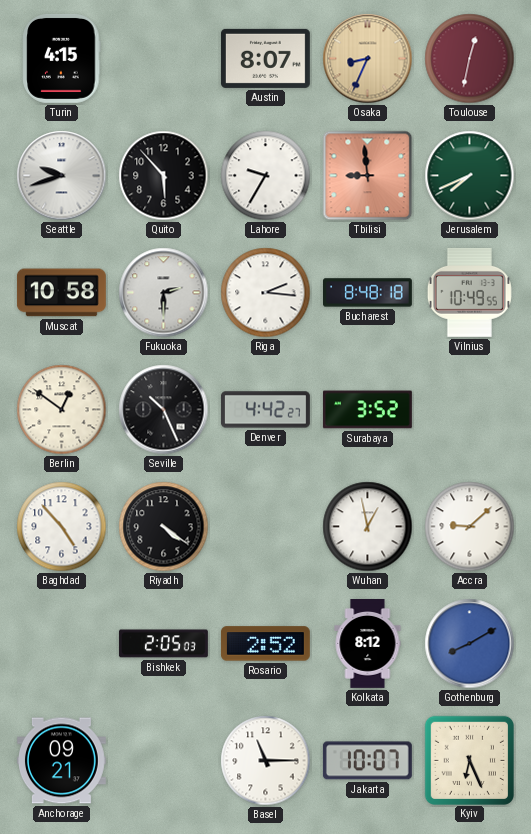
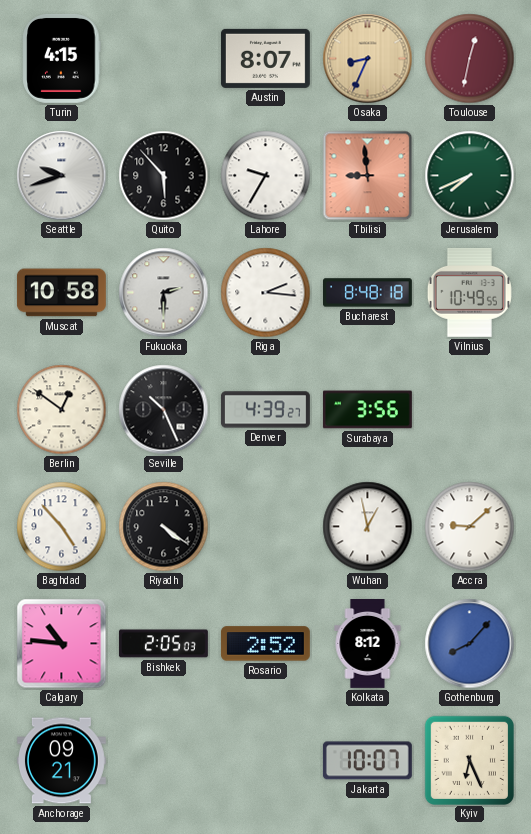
Denver: 4:42 -> 4:39
Surabaya: 3:52 -> 3:56
Calgary: none -> 10:46
Gothenburg: 8:10 -> 8:07
Basel: 11:15 -> none
